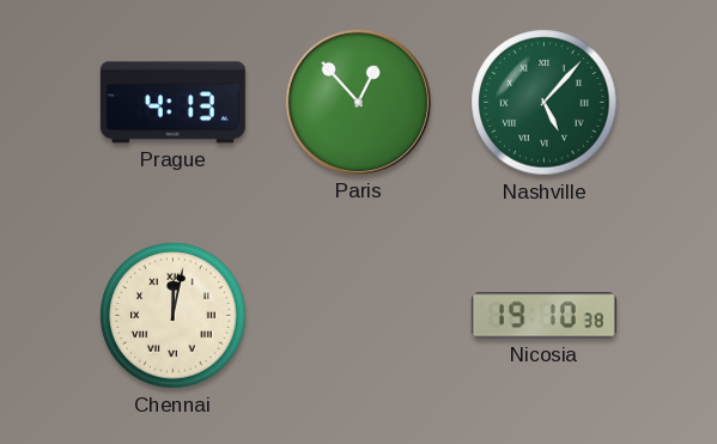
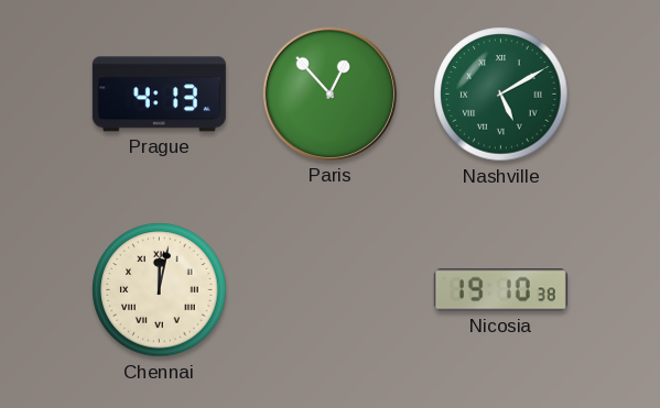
Nashville: 5:07 -> 5:10
